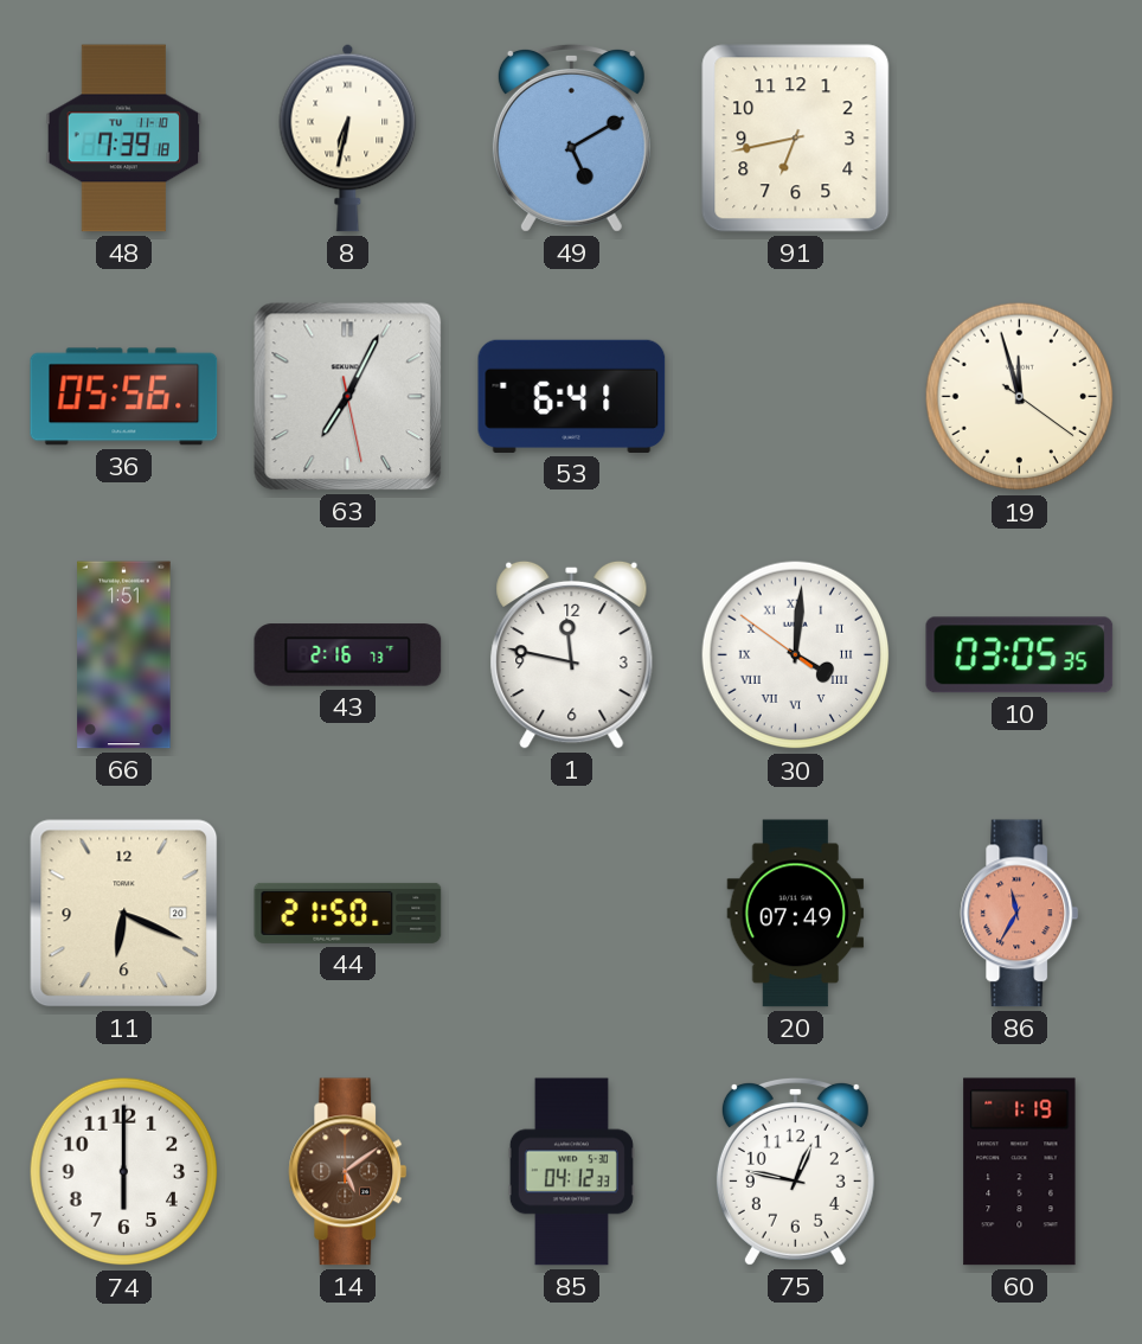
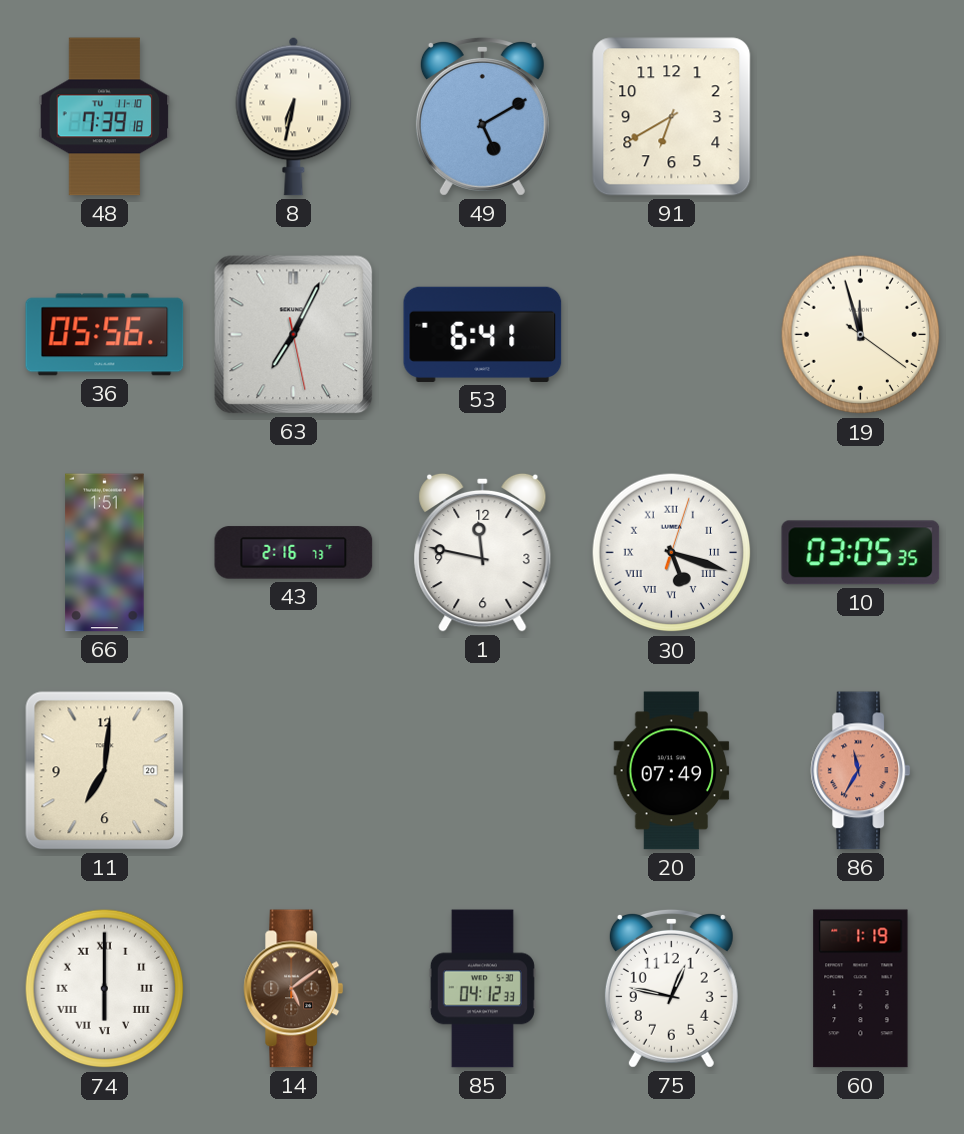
91: 6:43 -> 6:40
30: 4:00 -> 5:18
11: 6:19 -> 7:01
44: 21:50 -> none
74 numerals: Arabic -> Roman
